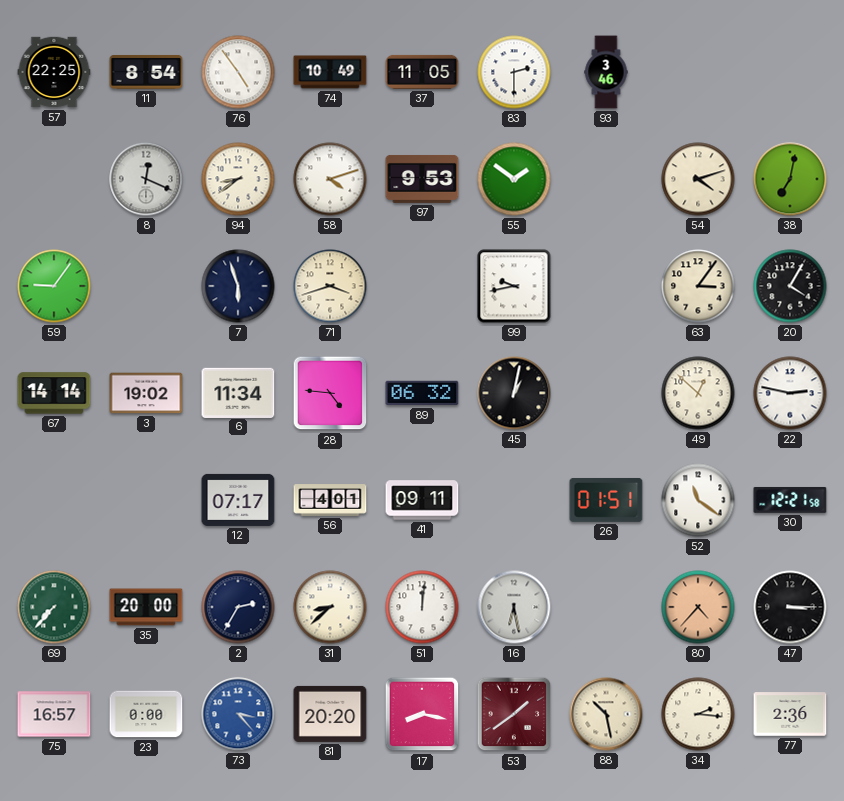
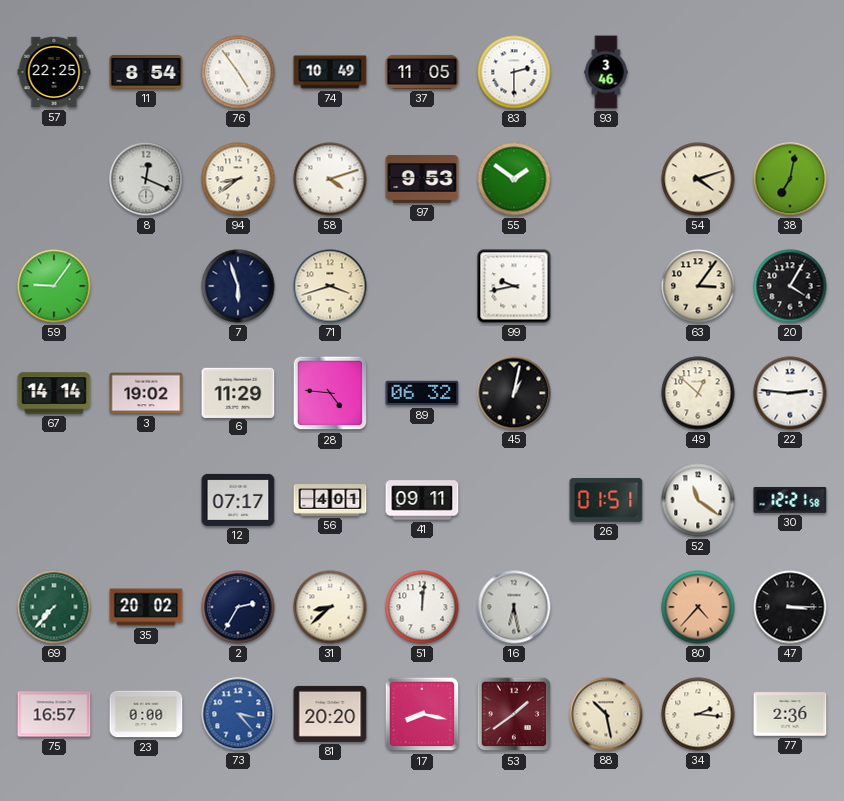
6: 11:34 -> 11:29
22: 2:47 -> 2:46
35: 20:00 -> 20:02
